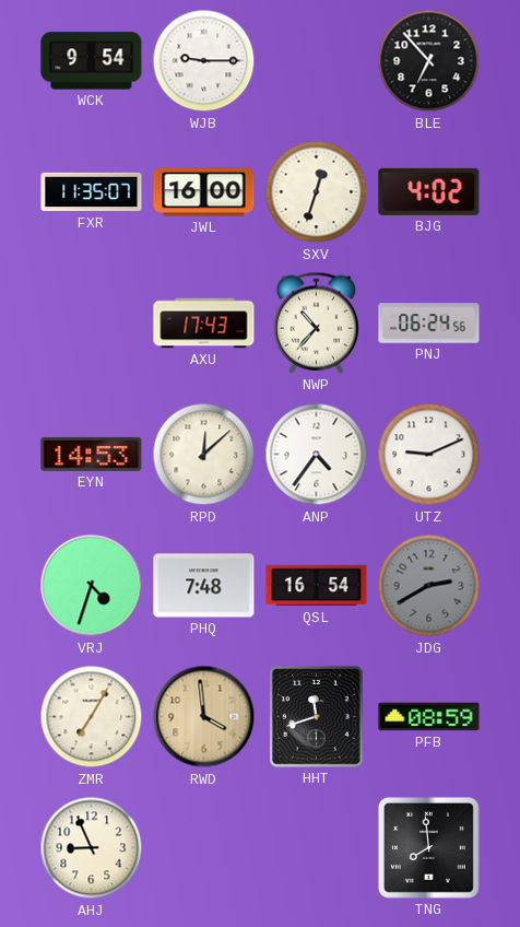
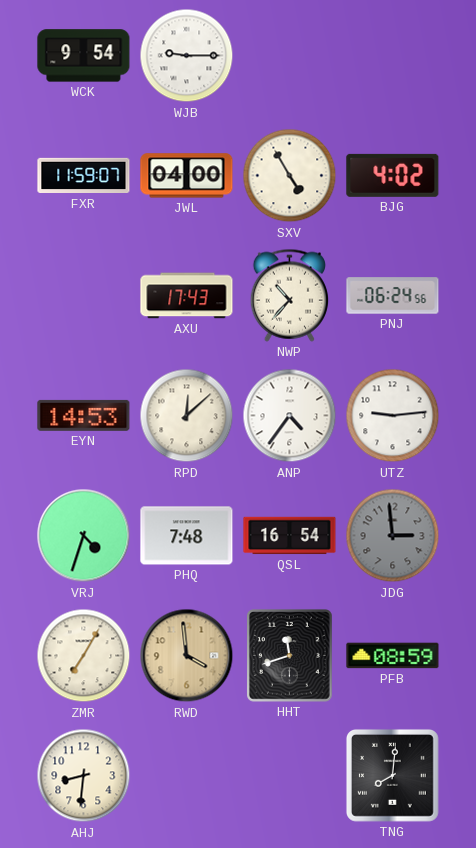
BLE: 6:53 -> none
FXR: 11:35 -> 11:59
JWL: 16:00 -> 04:00
SXV: 12:33 -> 4:55
UTZ: 9:11 -> 9:14
JDG: 2:40 -> 2:59
AHJ: 8:56 -> 8:31
TNG: 7:59 -> 8:01
